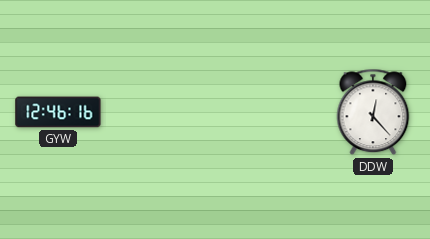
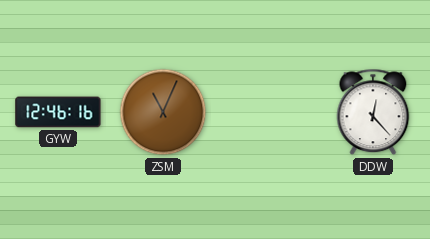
ZSM: none -> 11:04
